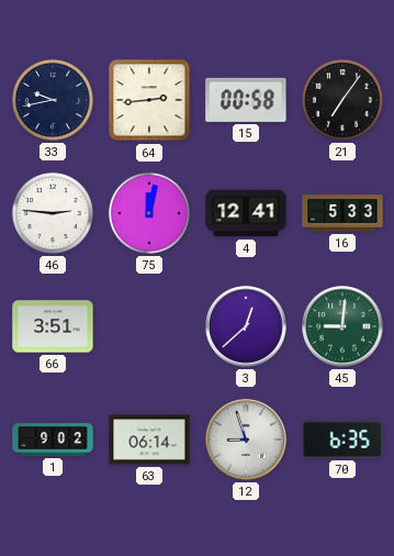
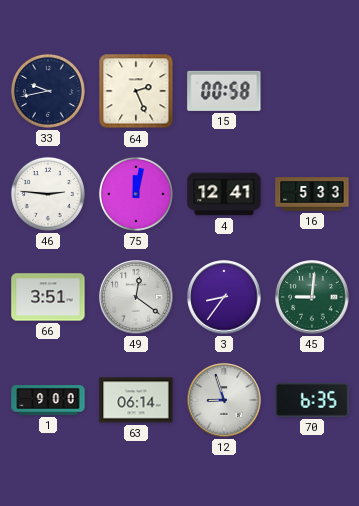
64: 2:44 -> 2:26
21: 7:06 -> none
49: none -> 12:21
3: 12:38 -> 8:36
1: 9:02 -> 9:00
